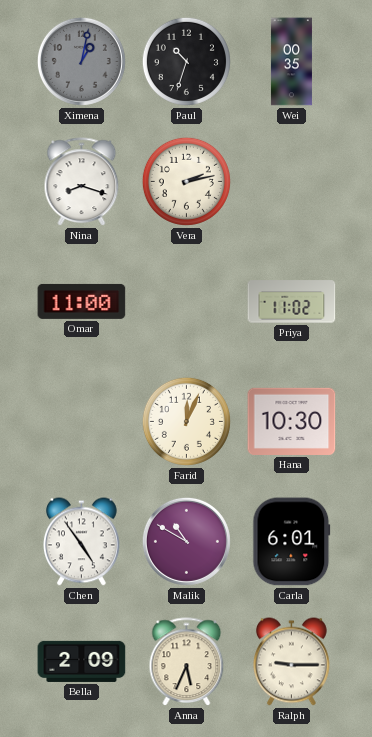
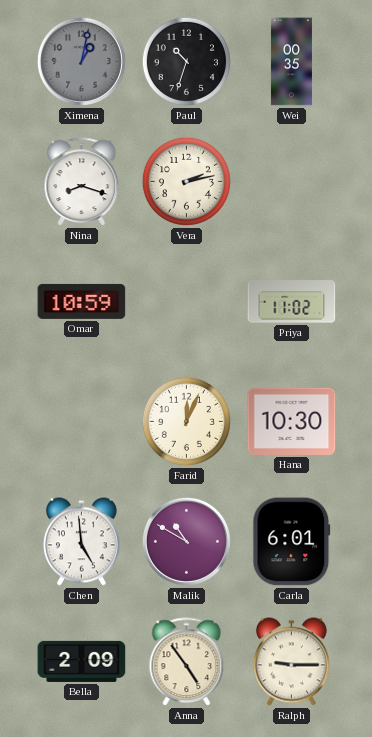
Omar: 11:00 -> 10:59
Chen: 4:54 -> 4:59
Anna: 5:34 -> 4:54
